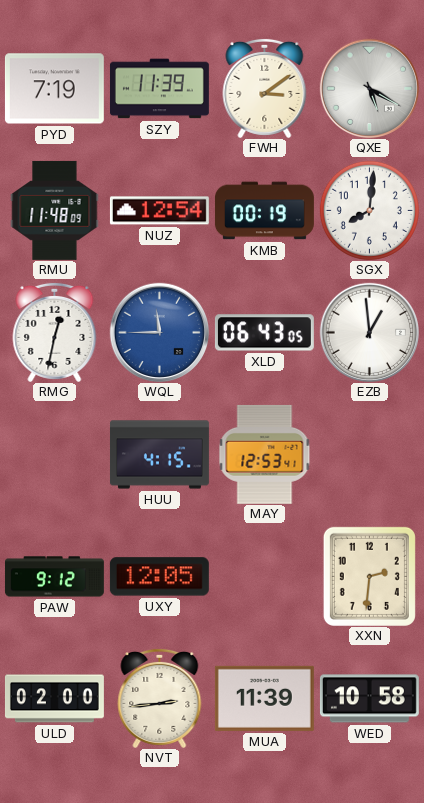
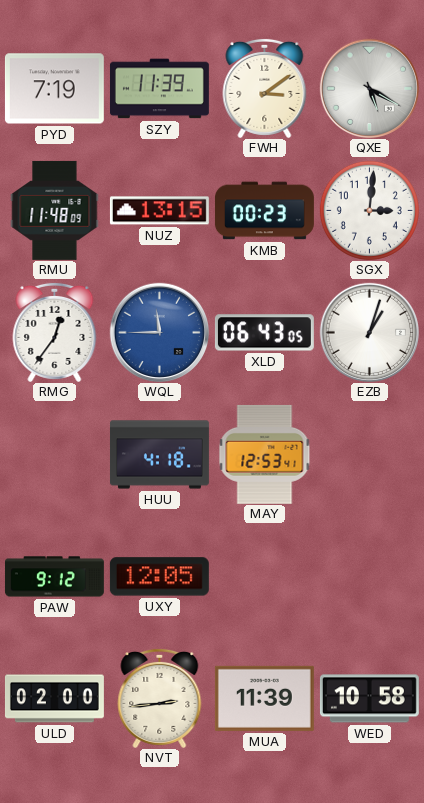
NUZ: 12:54 -> 13:15
KMB: 00:19 -> 00:23
SGX: 8:01 -> 3:01
RMG: 12:32 -> 12:36
EZB: 12:59 -> 1:03
HUU: 4:15 -> 4:18
XXN: 2:31 -> none
